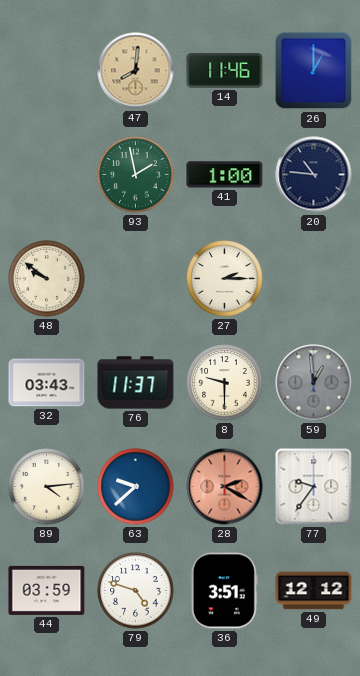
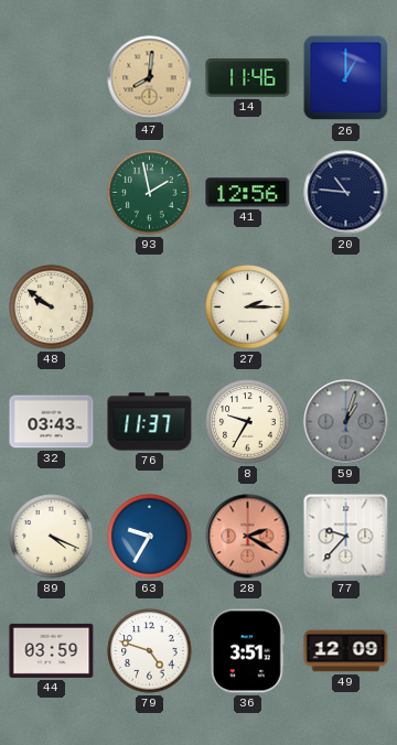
41: 1:00 -> 12:56
8: 9:30 -> 9:35
59: 12:59 -> 1:03
89: 4:14 -> 4:19
63: 9:38 -> 9:35
77: 9:36 -> 9:37
49: 12:12 -> 12:09
